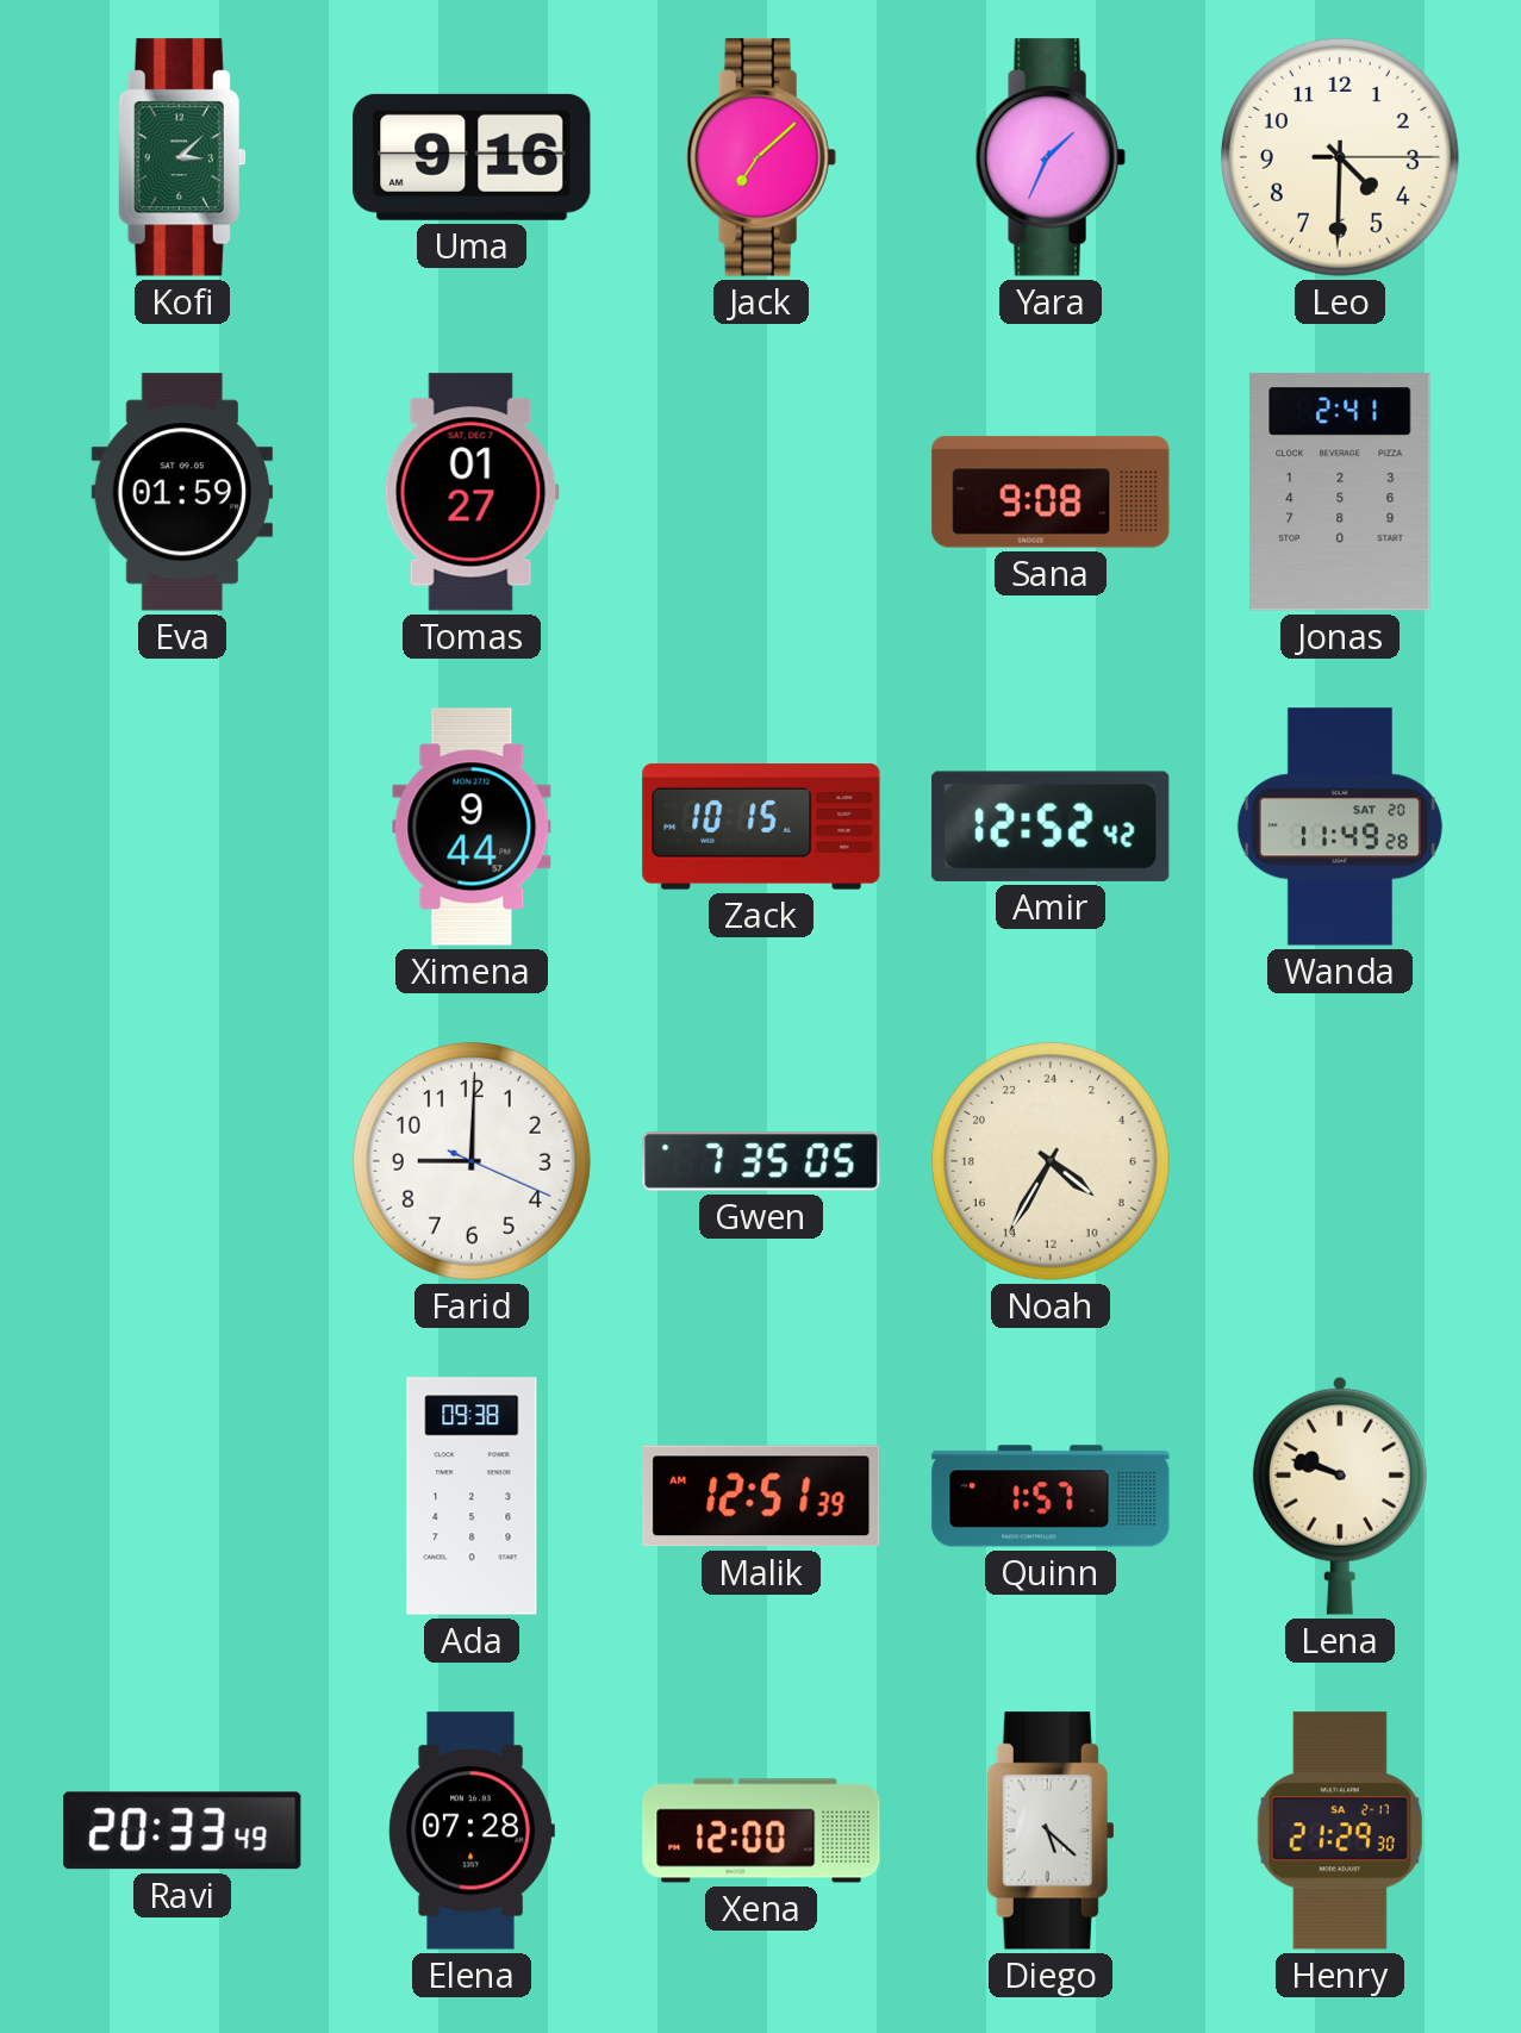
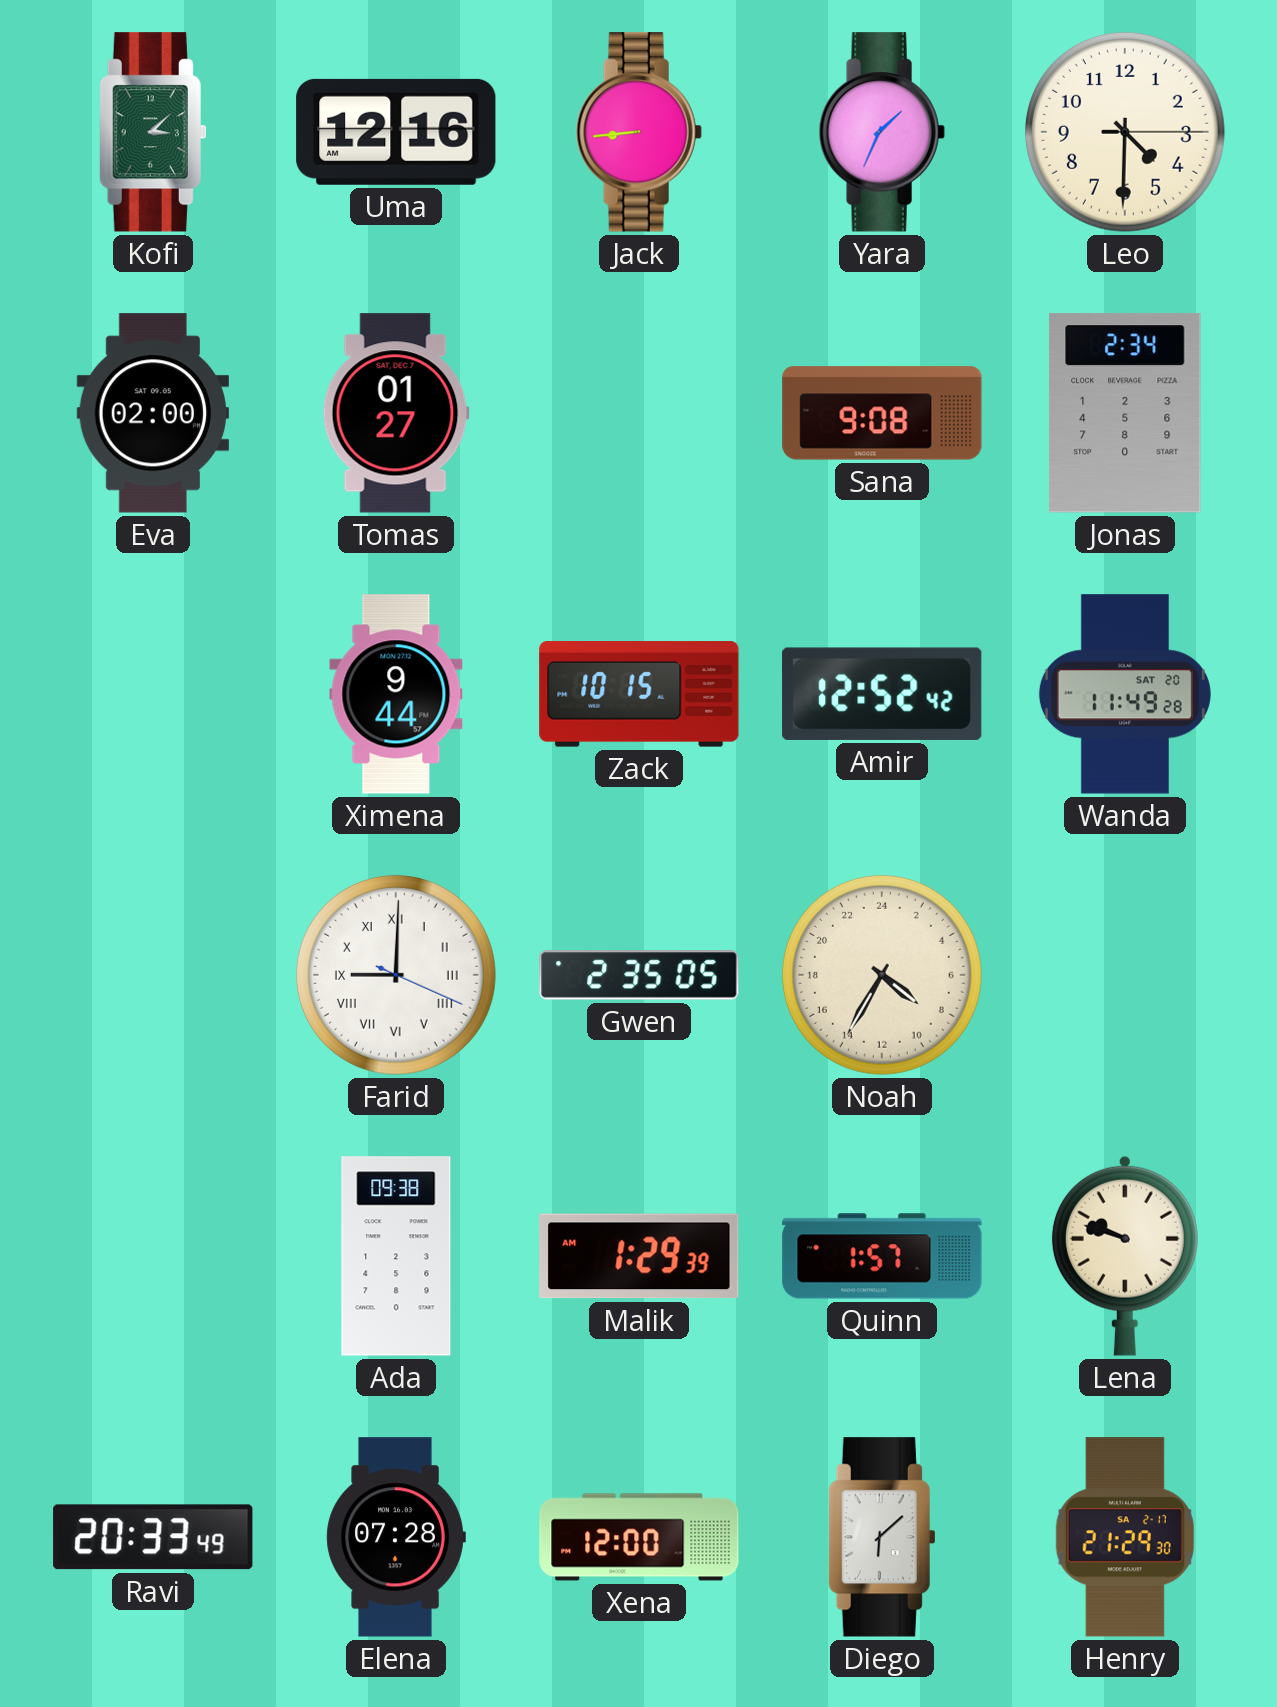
Uma: 9:16 -> 12:16
Jack: 7:08 -> 8:44
Eva: 01:59 -> 02:00
Jonas: 2:41 -> 2:34
Farid numerals: Arabic -> Roman
Gwen: 7:35 -> 2:35
Malik: 12:51 -> 1:29
Diego: 5:22 -> 6:08
